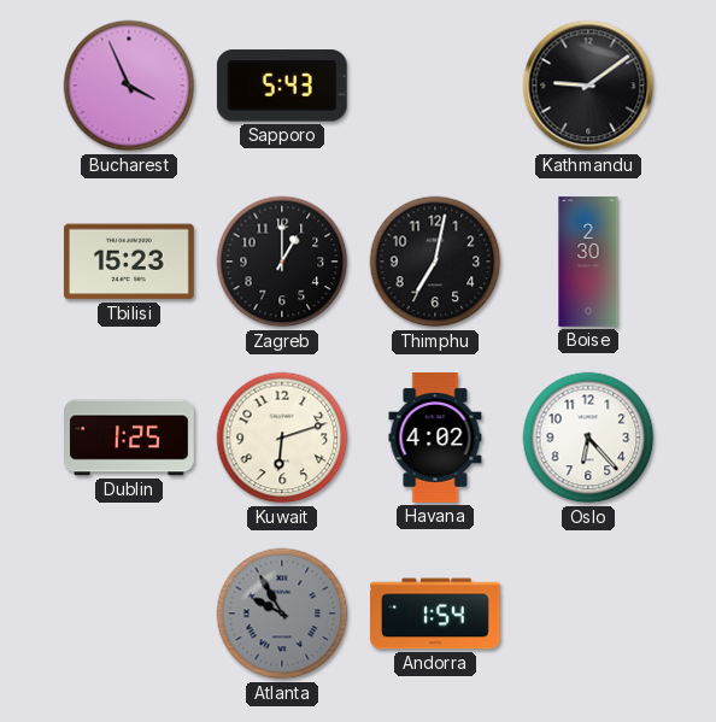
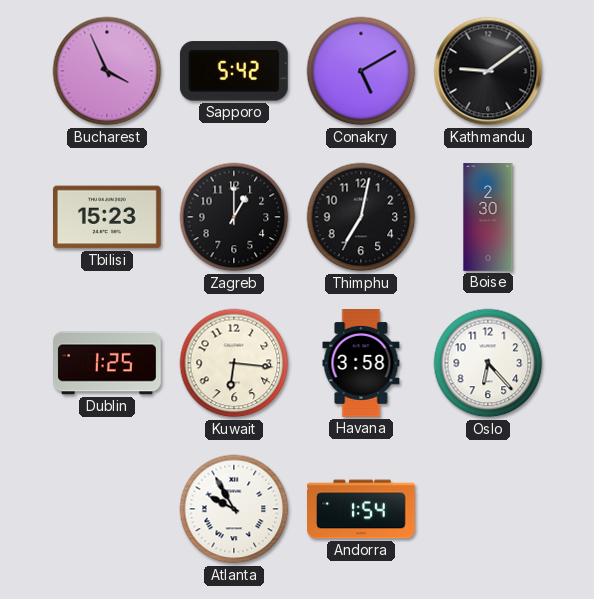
Sapporo: 5:43 -> 5:42
Conakry: none -> 5:10
Kuwait: 6:12 -> 6:16
Havana: 4:02 -> 3:58
Atlanta dial: grey -> white
